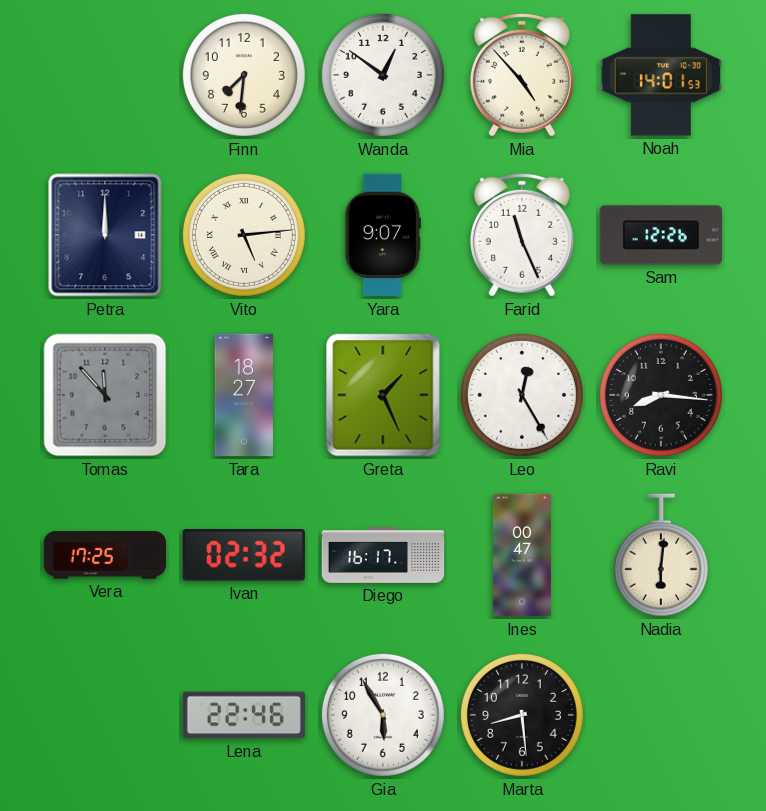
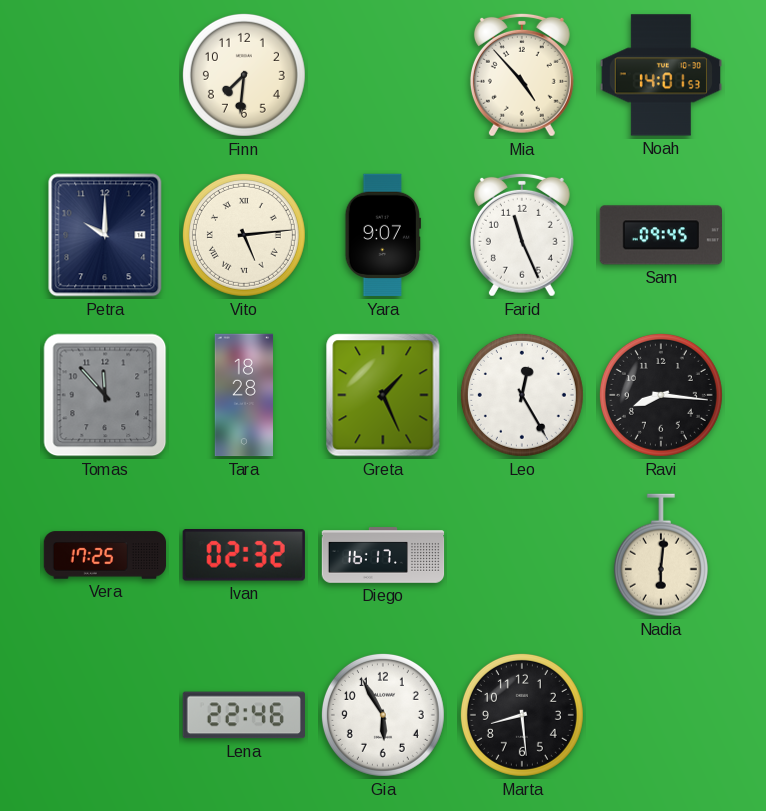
Wanda: 12:51 -> none
Petra: 12:00 -> 10:00
Sam: 12:26 -> 09:45
Tara: 18:27 -> 18:28
Ines: 00:47 -> none
